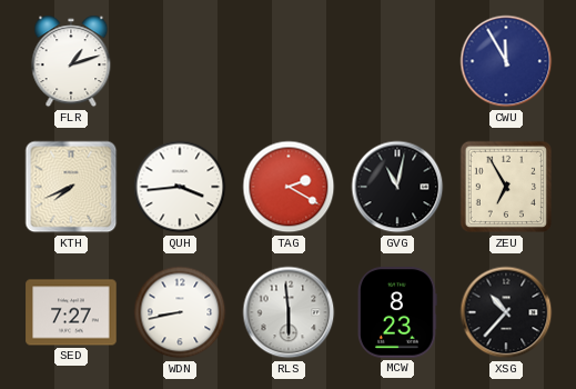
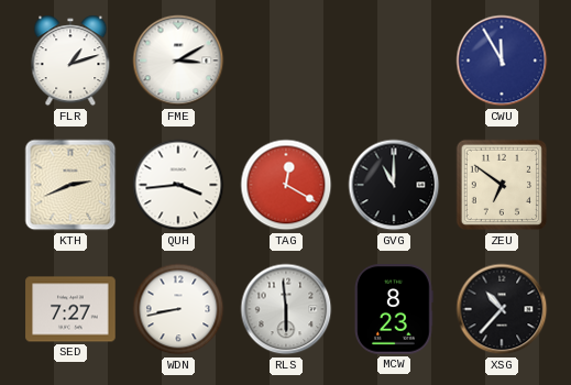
FME: none -> 3:10
KTH: 7:41 -> 2:41
TAG: 2:20 -> 12:20
GVG: 11:02 -> 11:00
ZEU: 6:55 -> 6:51
